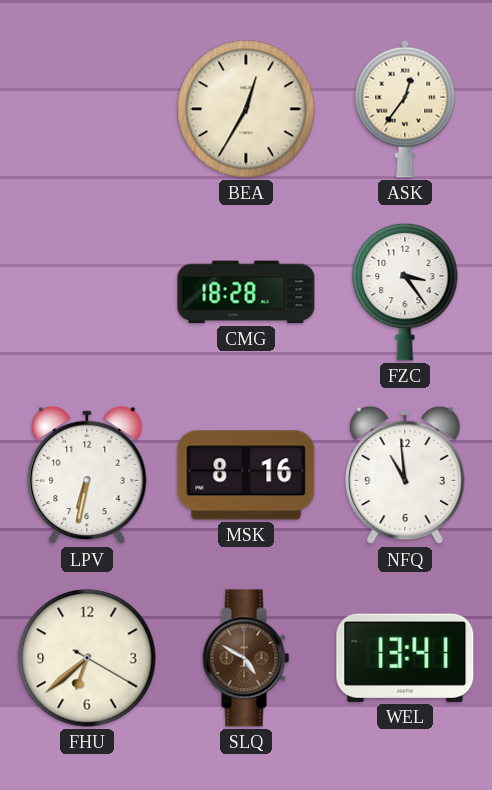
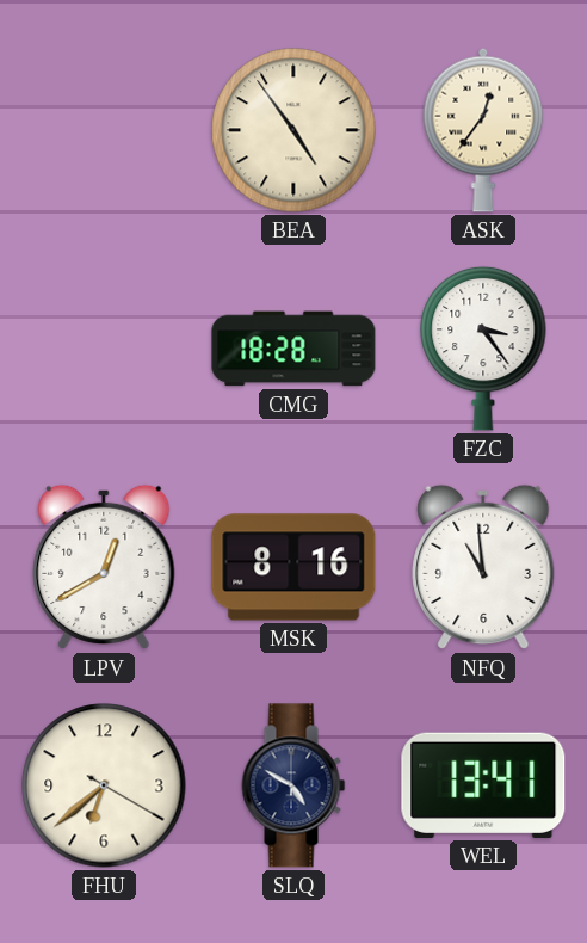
BEA: 12:35 -> 4:54
LPV: 6:32 -> 12:40
SLQ dial: brown -> navy
